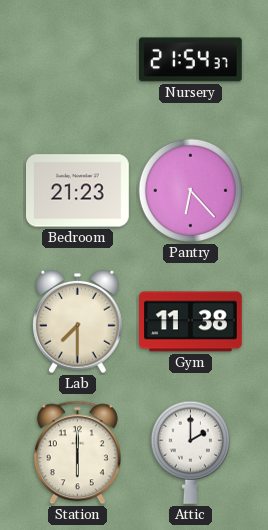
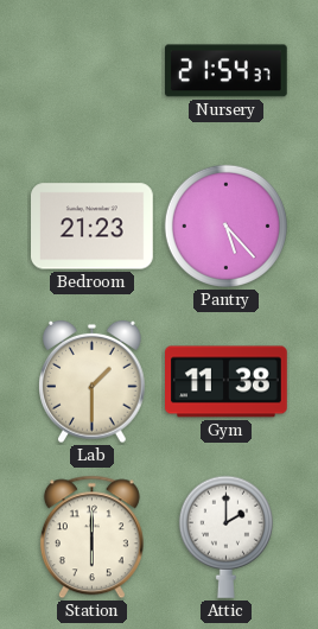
Pantry: 6:23 -> 5:23
Lab: 7:30 -> 1:30
